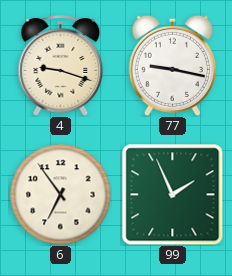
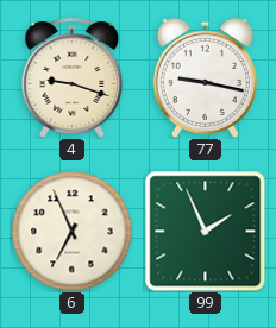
6: 6:54 -> 6:56
